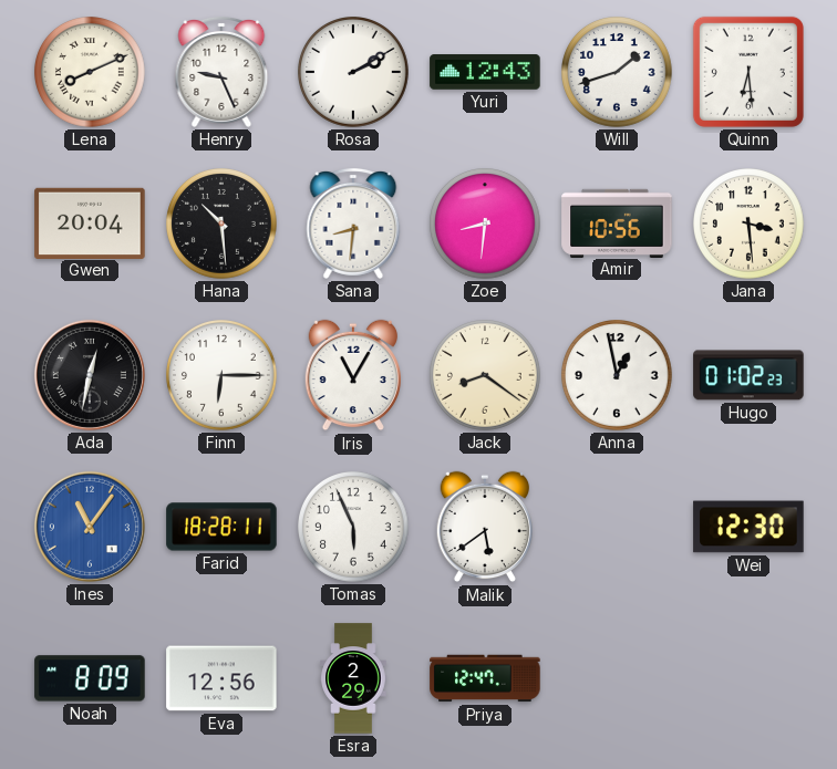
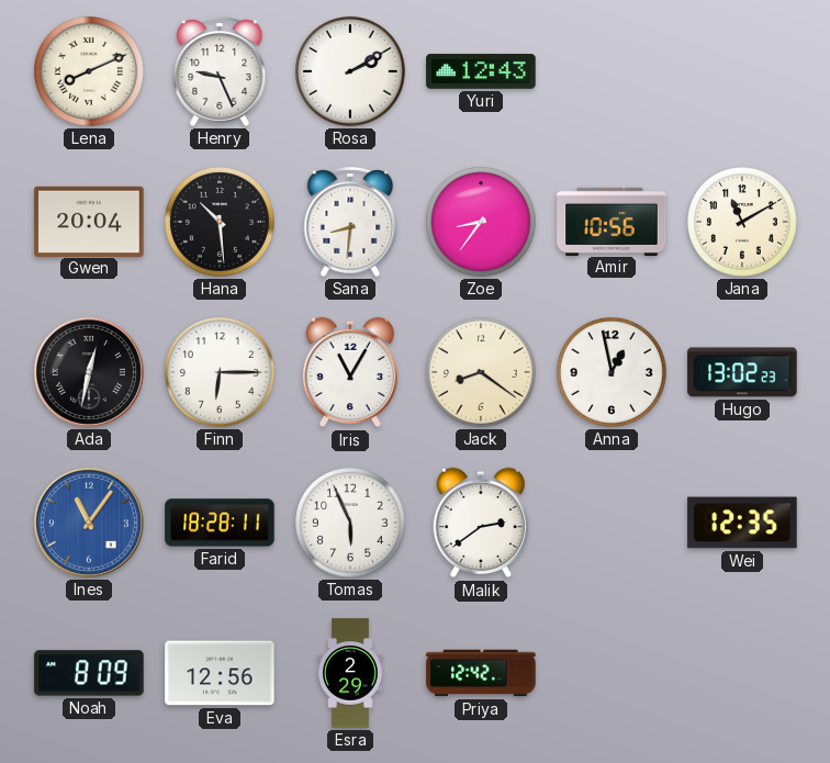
Will: 1:42 -> none
Quinn: 6:29 -> none
Zoe: 8:31 -> 8:36
Jana: 3:29 -> 11:10
Hugo: 01:02 -> 13:02
Malik: 5:39 -> 2:39
Wei: 12:30 -> 12:35
Priya: 12:47 -> 12:42
